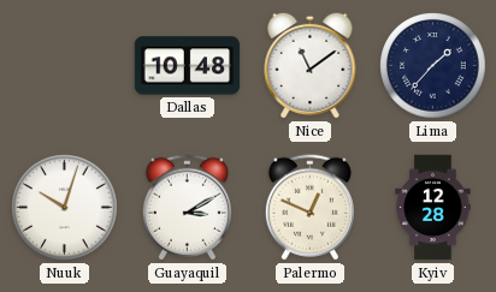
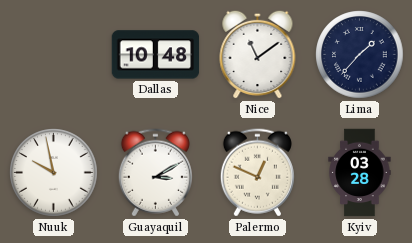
Nuuk: 10:03 -> 9:58
Kyiv: 12:28 -> 03:28
